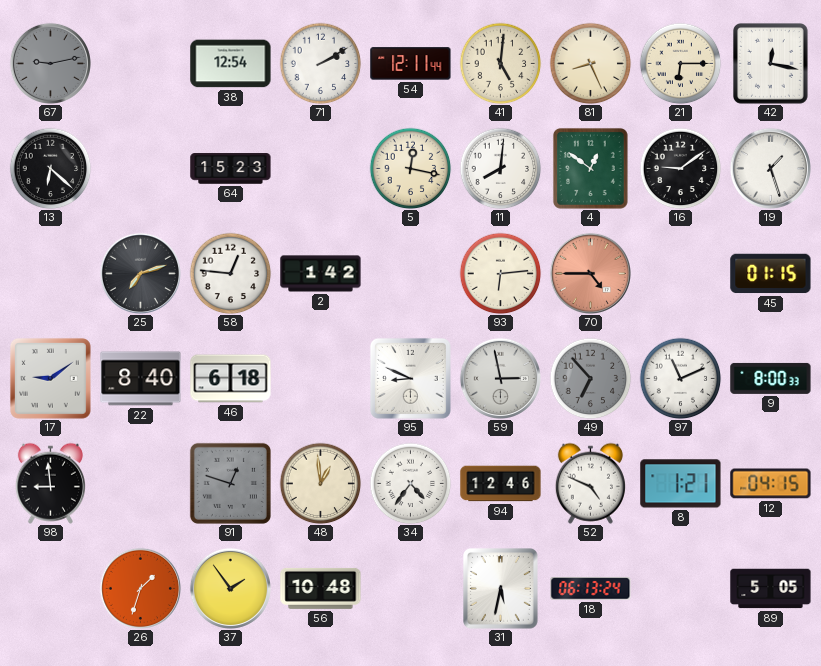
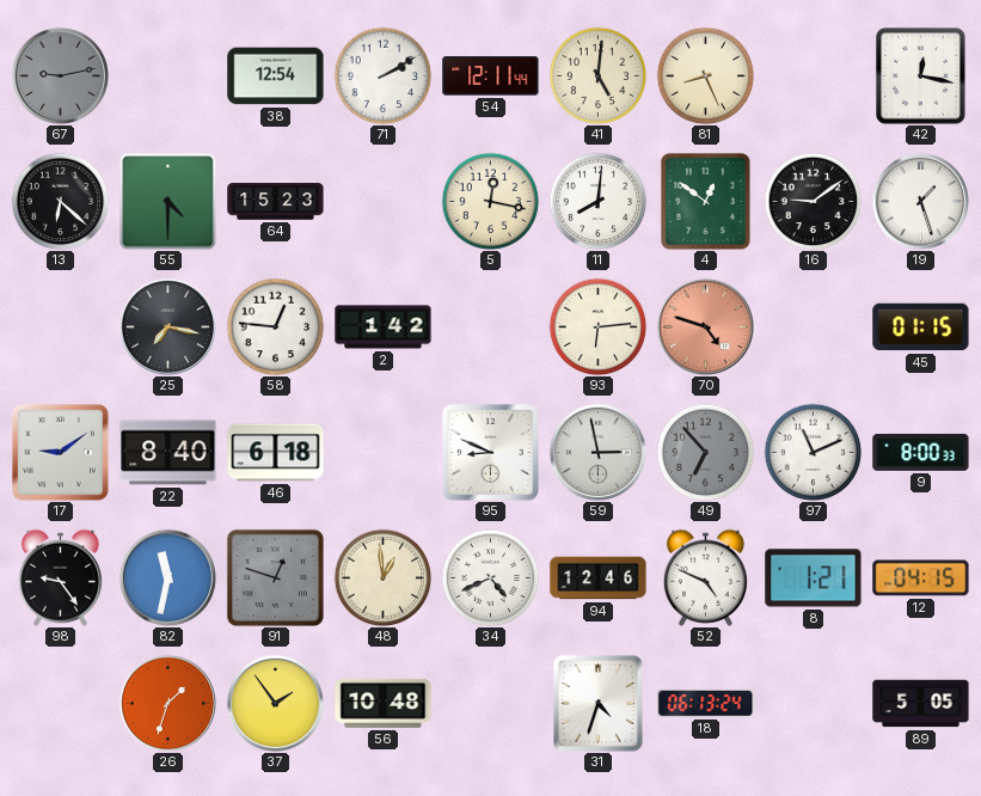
21: 6:15 -> none
55: none -> 4:30
25: 7:12 -> 7:17
70: 4:45 -> 4:48
98: 8:59 -> 9:24
82: none -> 11:32
34: 4:36 -> 4:41
31: 5:32 -> 4:33
